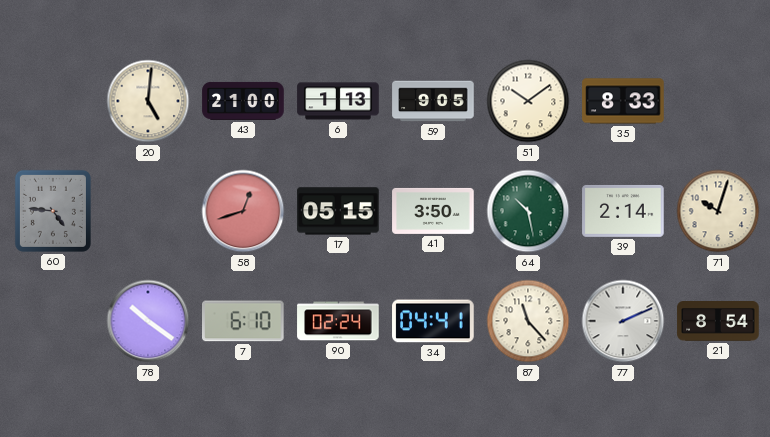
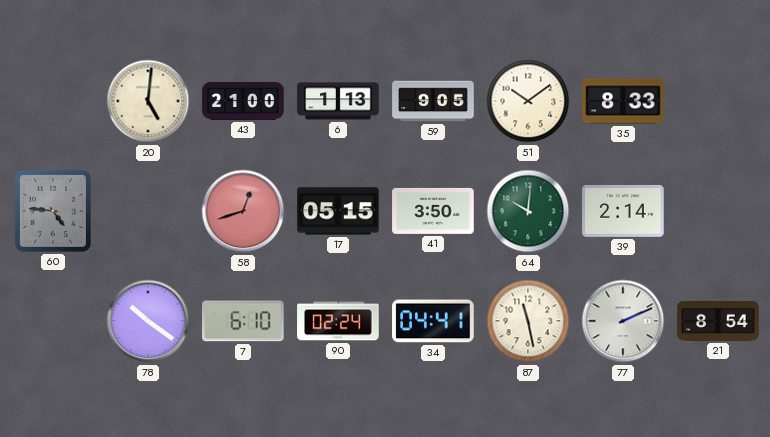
64: 10:28 -> 10:01
71: 10:03 -> none
87: 11:23 -> 11:28
